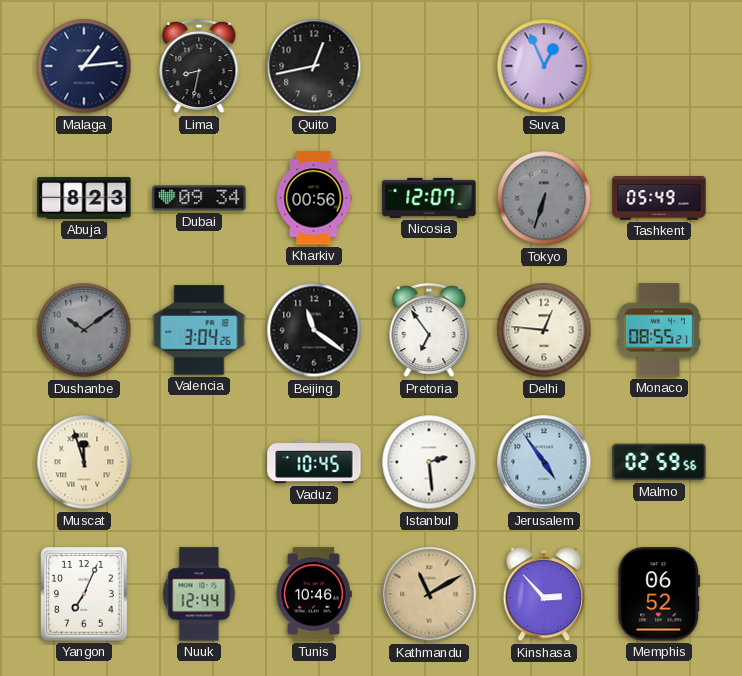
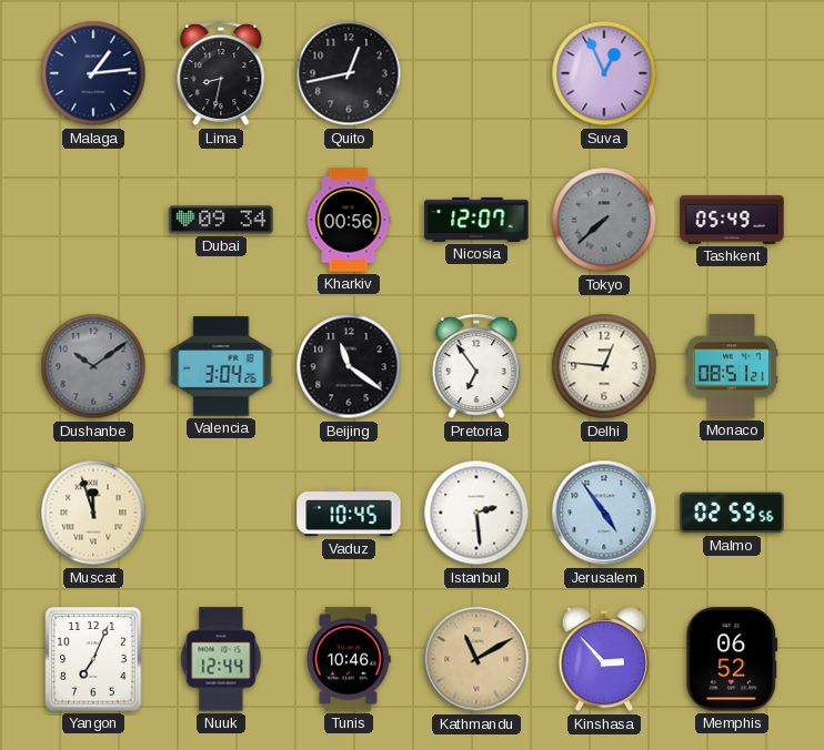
Abuja: 8:23 -> none
Tokyo: 6:33 -> 7:38
Monaco: 08:55 -> 08:51
